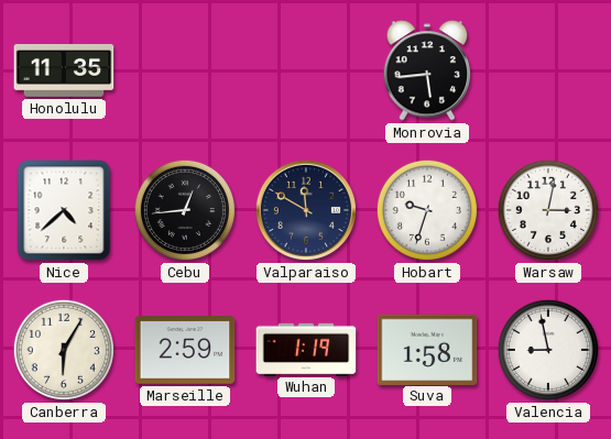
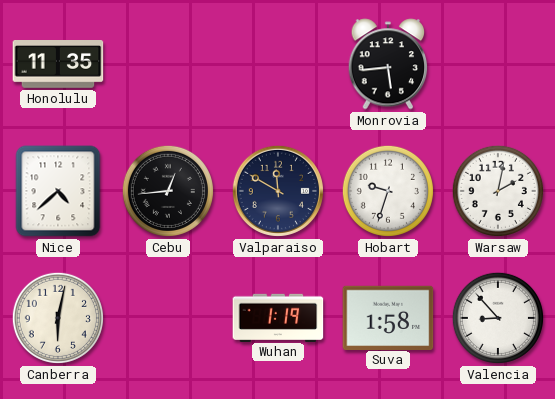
Warsaw: 3:02 -> 2:02
Canberra: 6:05 -> 6:02
Marseille: 2:59 -> none
Valencia: 8:58 -> 8:53
